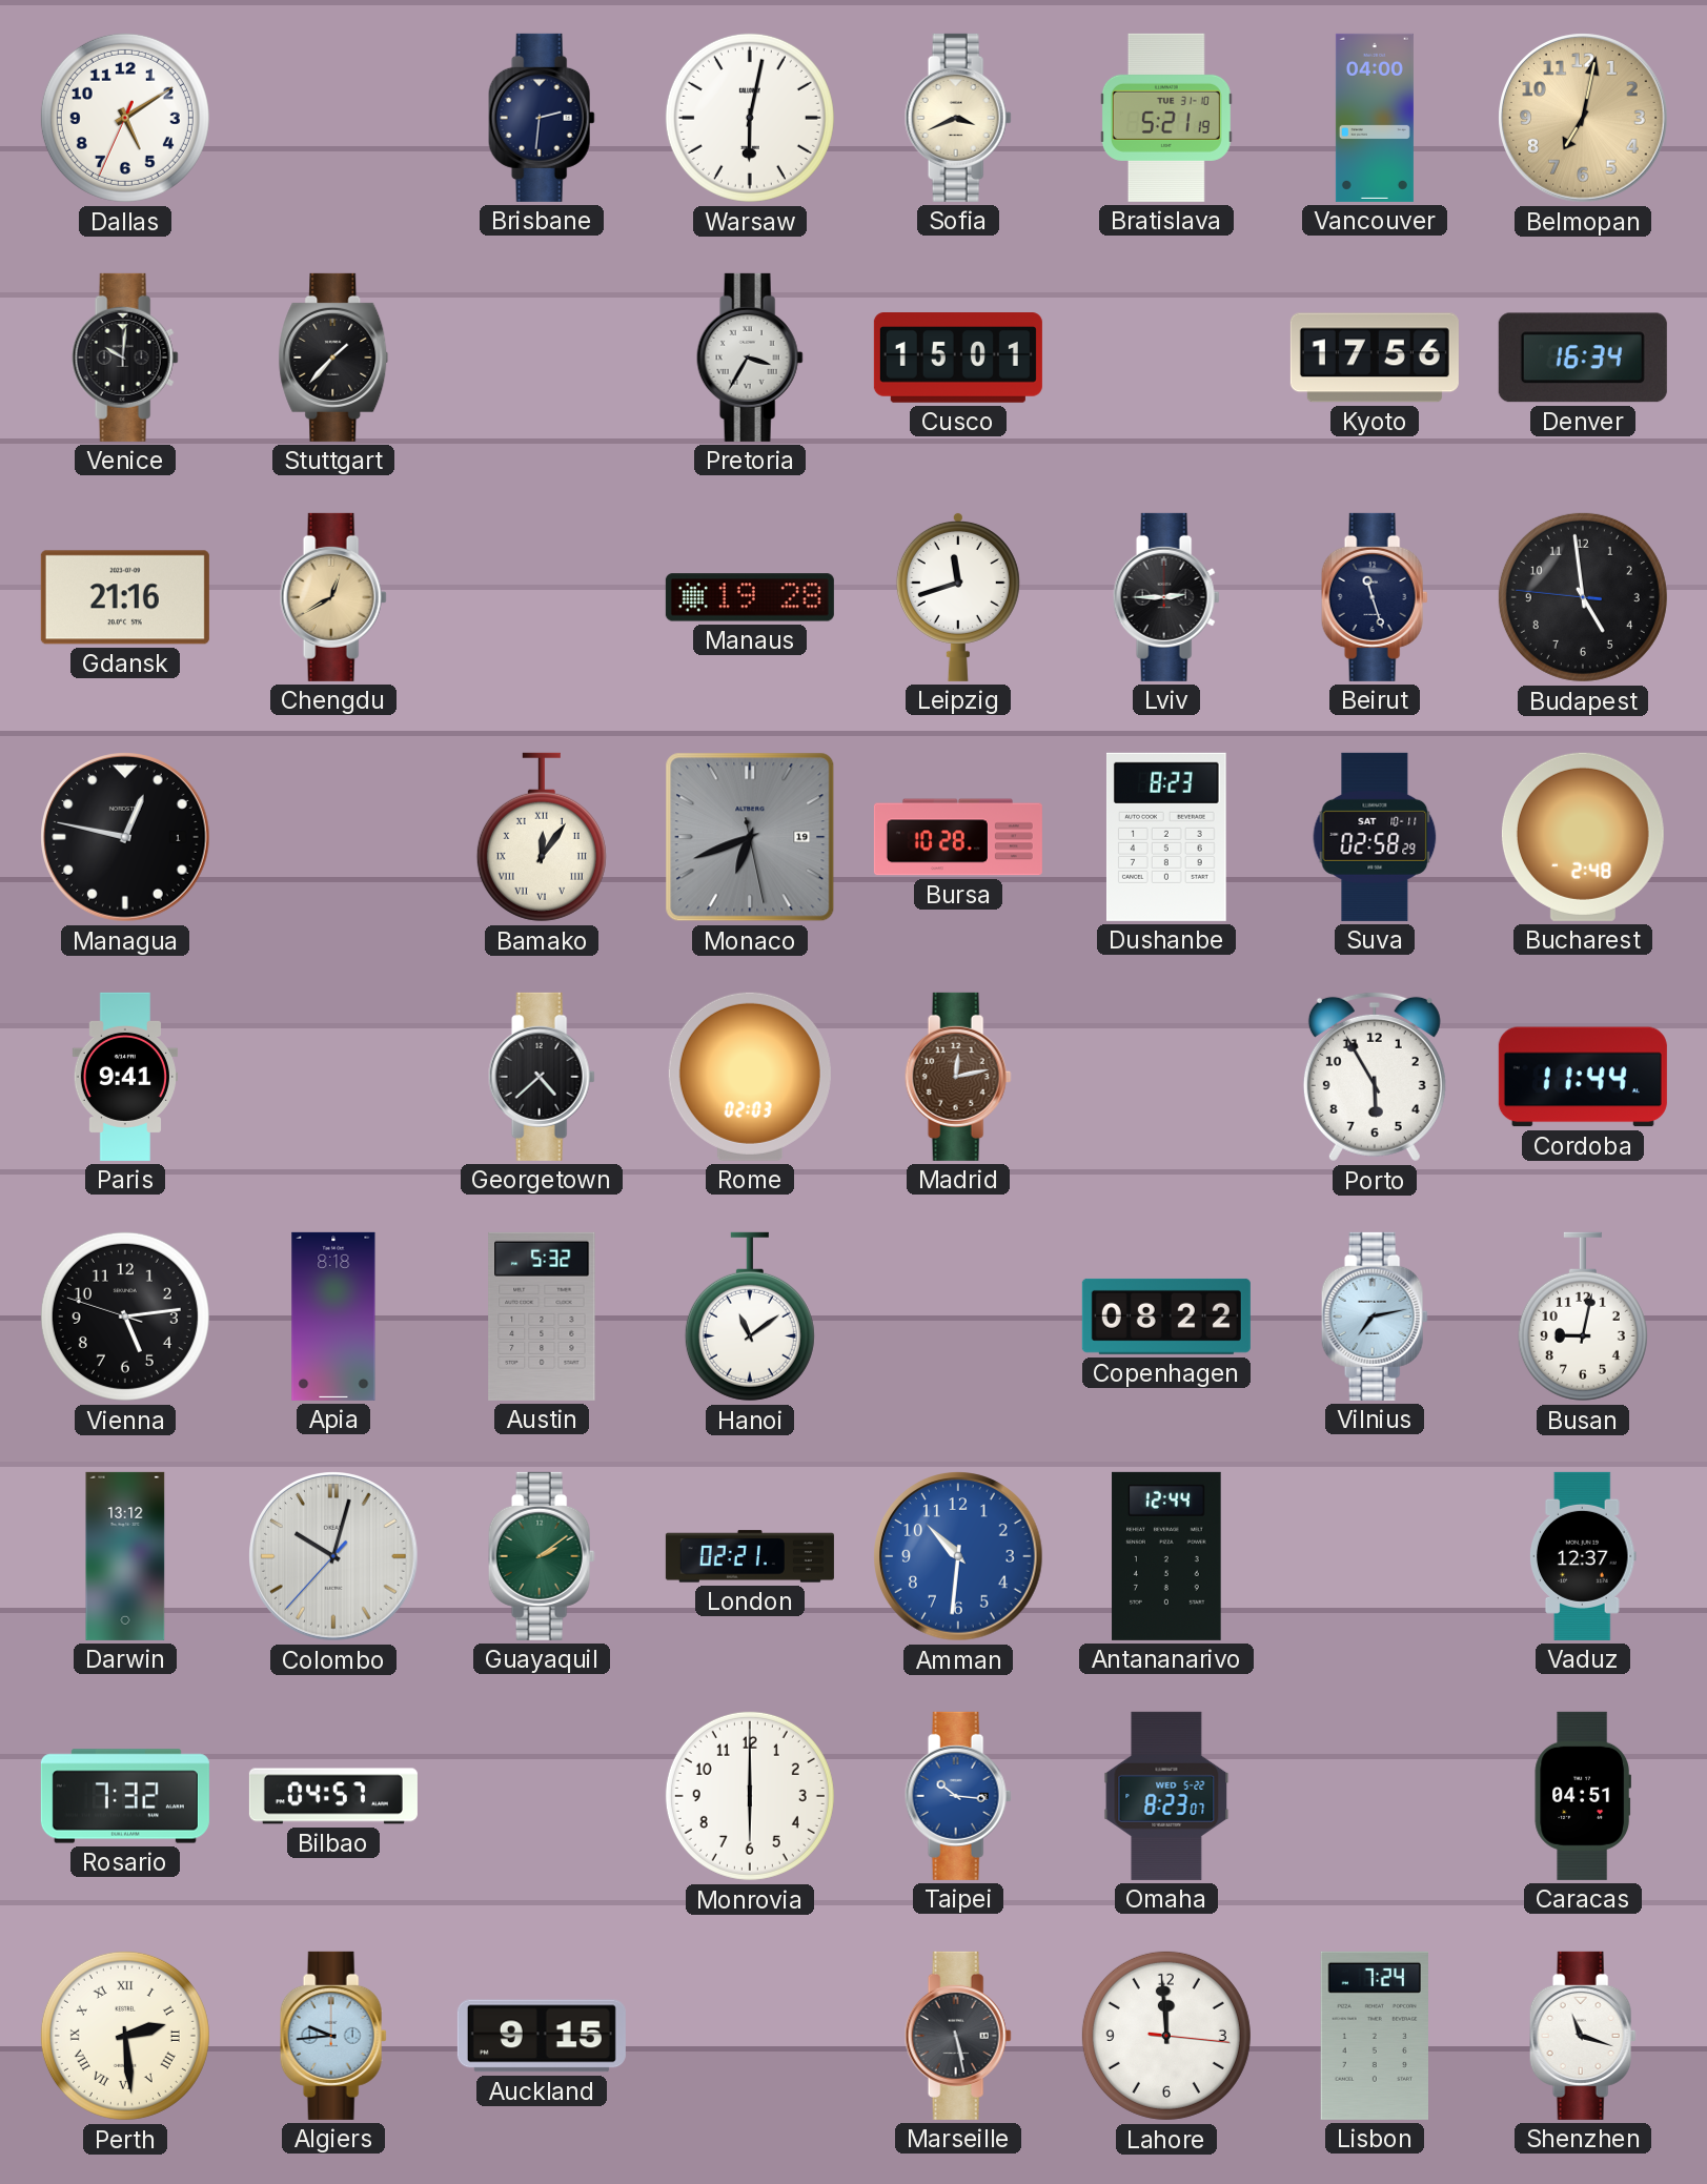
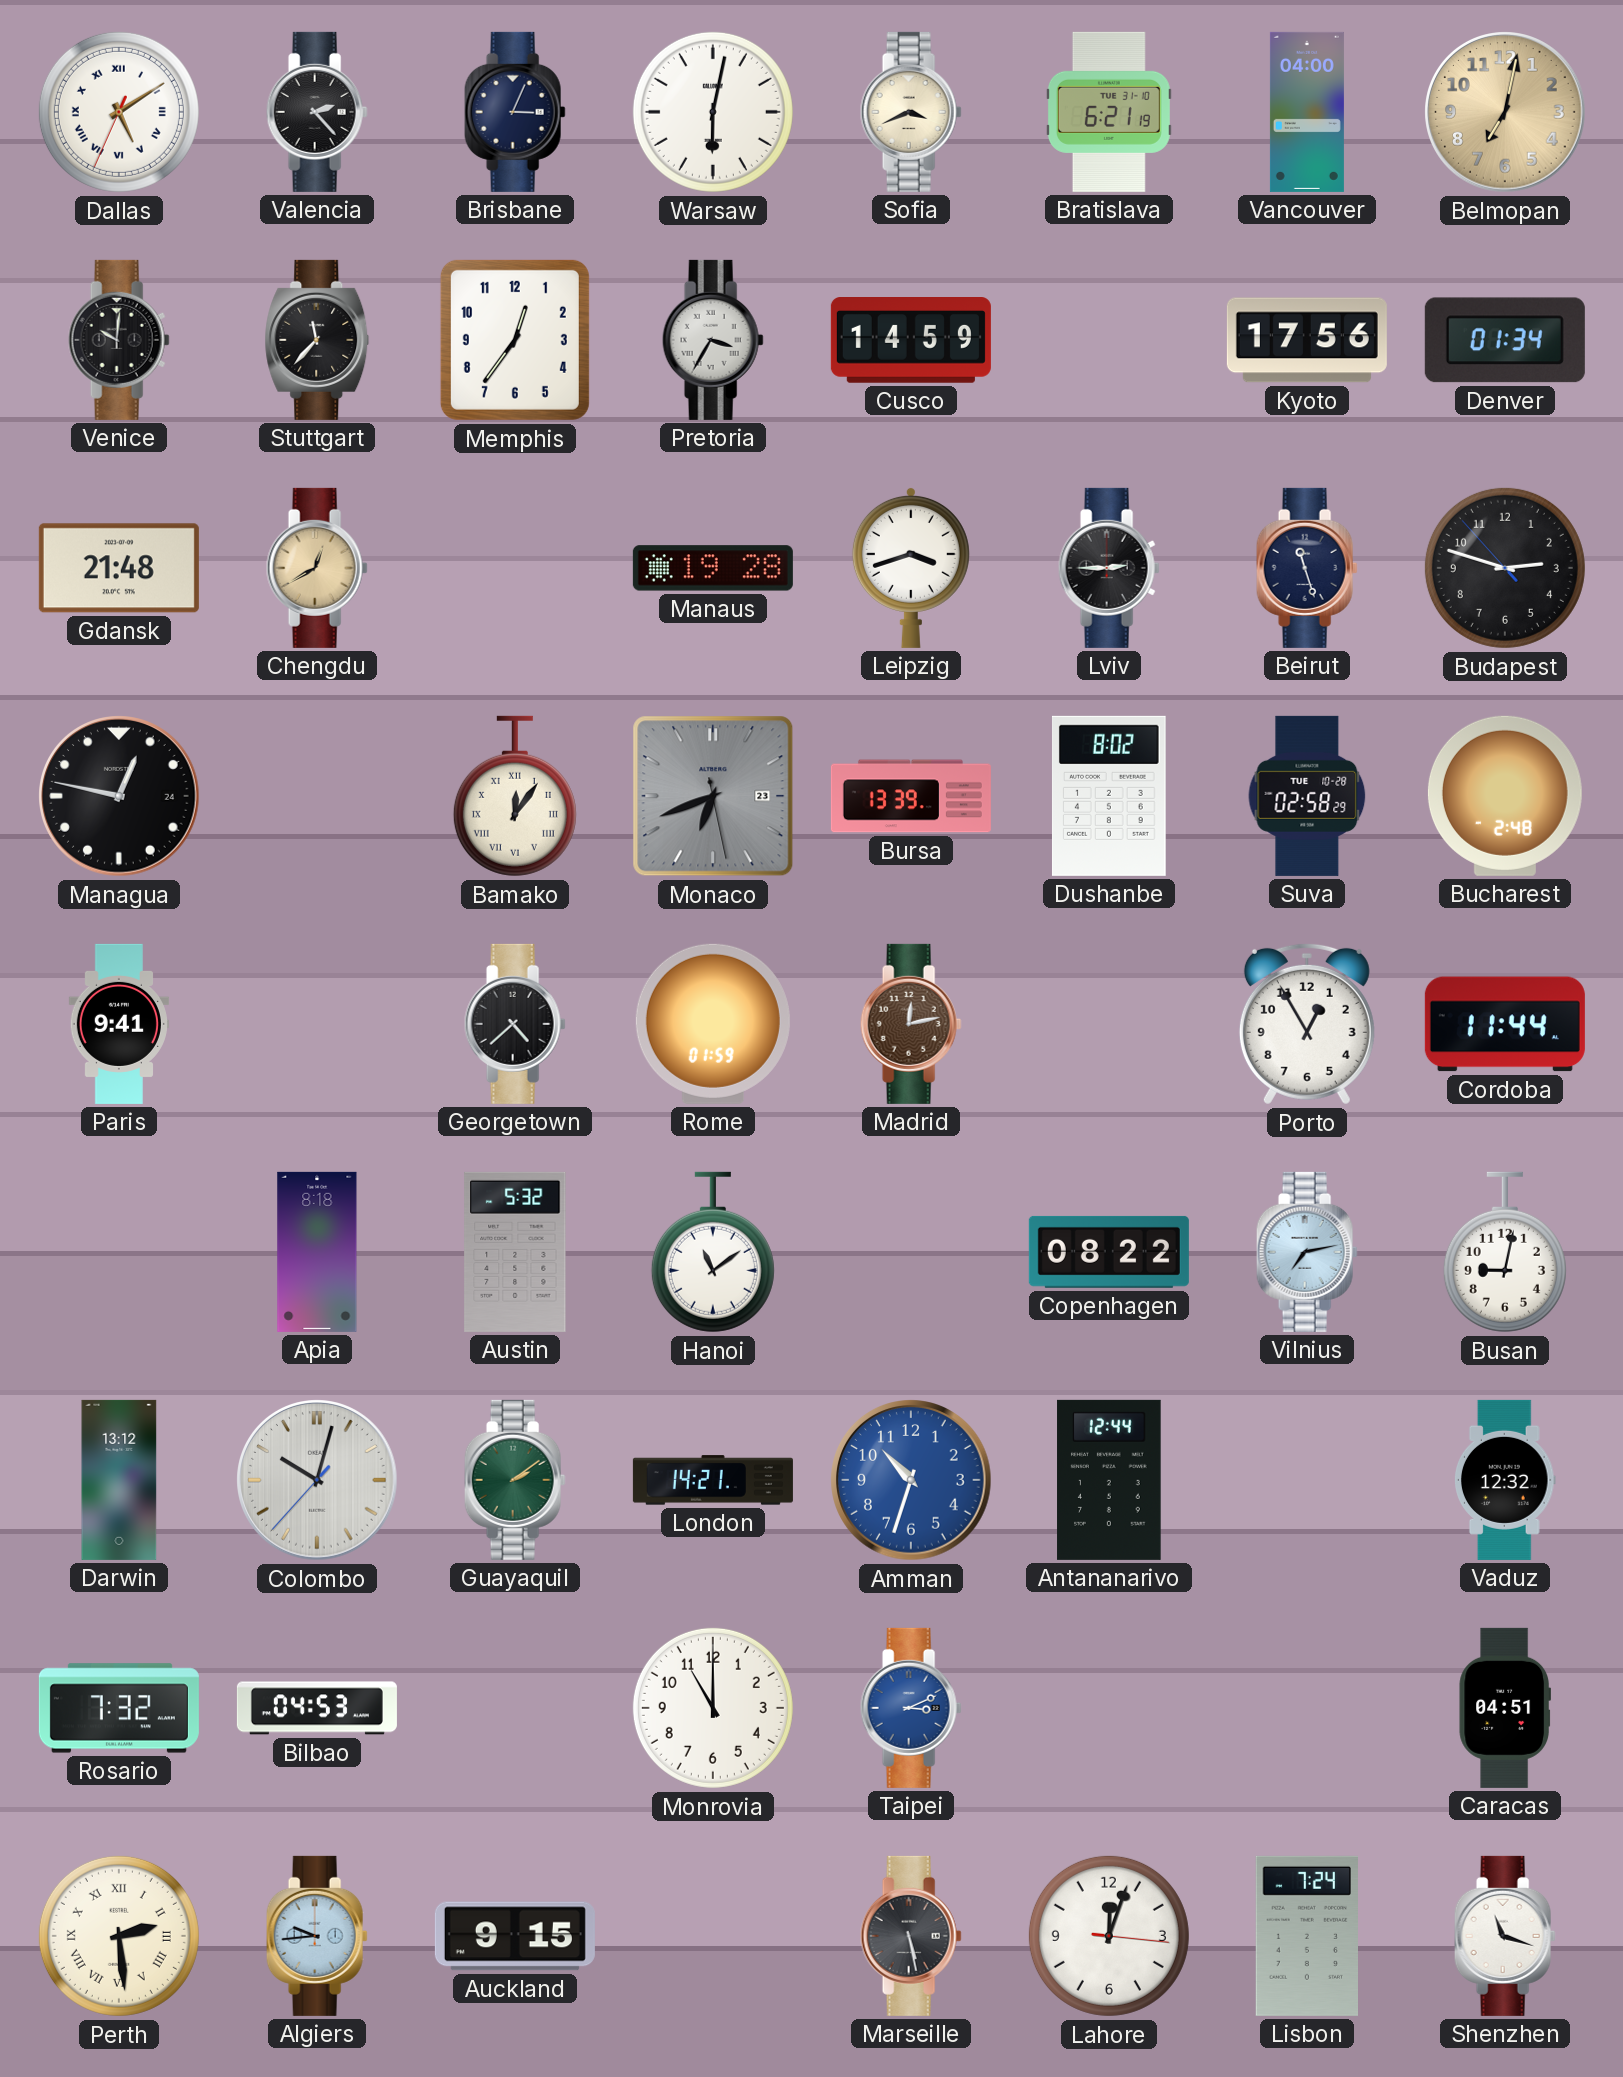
Dallas numerals: Arabic -> Roman
Valencia: none -> 2:23
Brisbane: 2:31 -> 3:04
Bratislava: 5:21 -> 6:21
Stuttgart: 1:37 -> 11:37
Memphis: none -> 12:36
Cusco: 15:01 -> 14:59
Denver: 16:34 -> 01:34
Gdansk: 21:16 -> 21:48
Leipzig: 11:42 -> 3:42
Budapest: 4:58 -> 2:47
Managua date: 1 -> 24
Monaco date: 19 -> 23
Bursa: 10:28 -> 13:39
Dushanbe: 8:23 -> 8:02
Suva date: SAT 10-11 -> TUE 10-28
Rome: 02:03 -> 01:59
Porto: 5:55 -> 12:55
Vienna: 5:13 -> none
London: 02:21 -> 14:21
Amman: 10:31 -> 10:33
Vaduz: 12:37 -> 12:32
Bilbao: 04:57 -> 04:53
Monrovia: 6:00 -> 11:00
Taipei: 10:16 -> 3:11
Omaha: 8:23 -> none
Lahore: 11:59 -> 12:03
